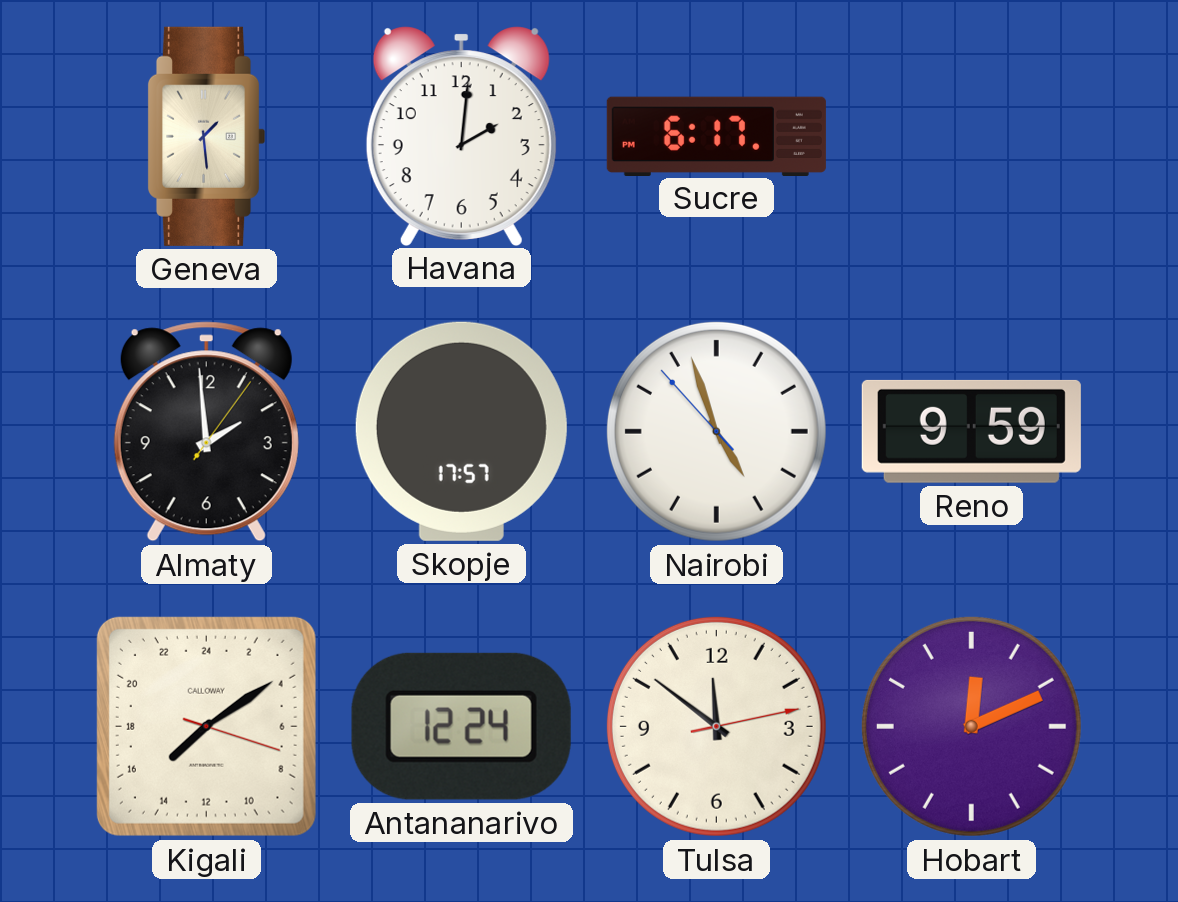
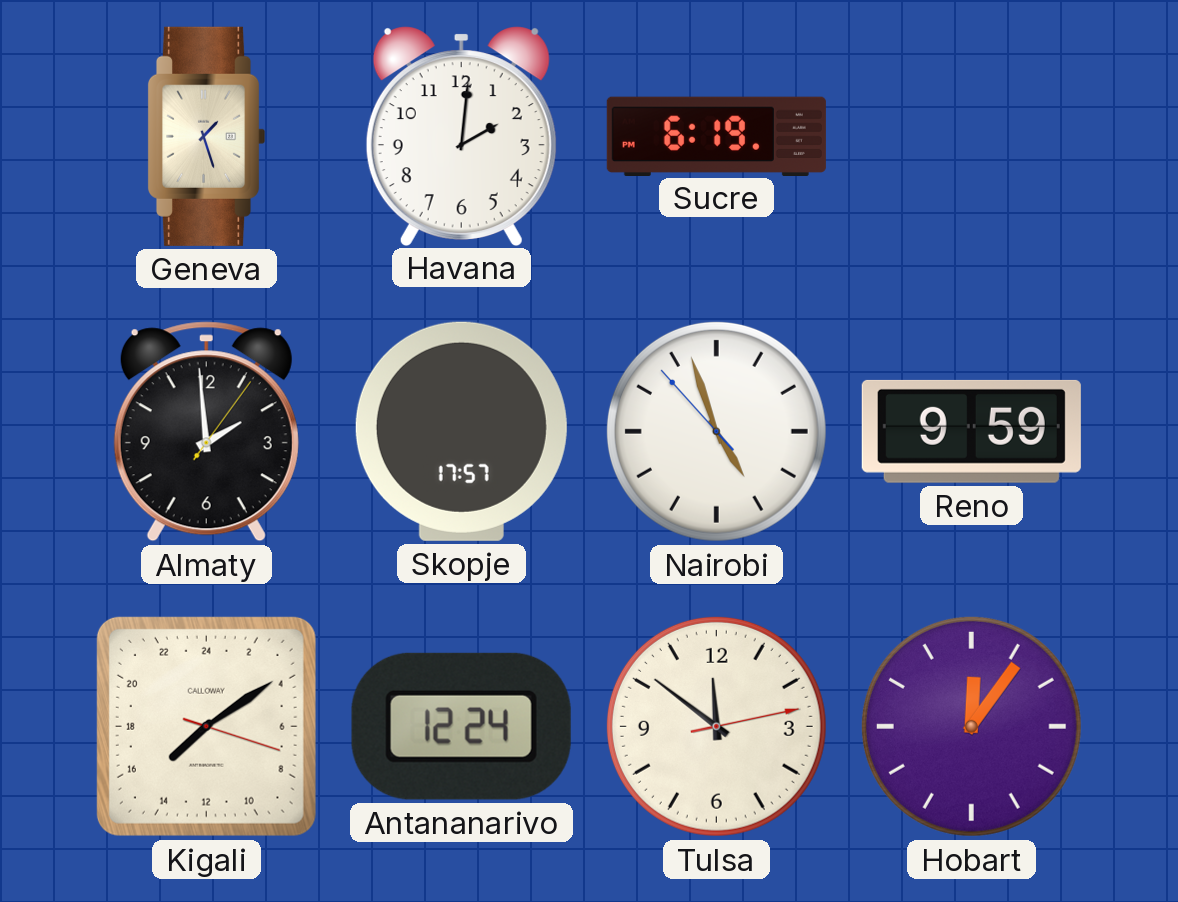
Geneva: 1:29 -> 1:27
Sucre: 6:17 -> 6:19
Hobart: 12:11 -> 12:06
